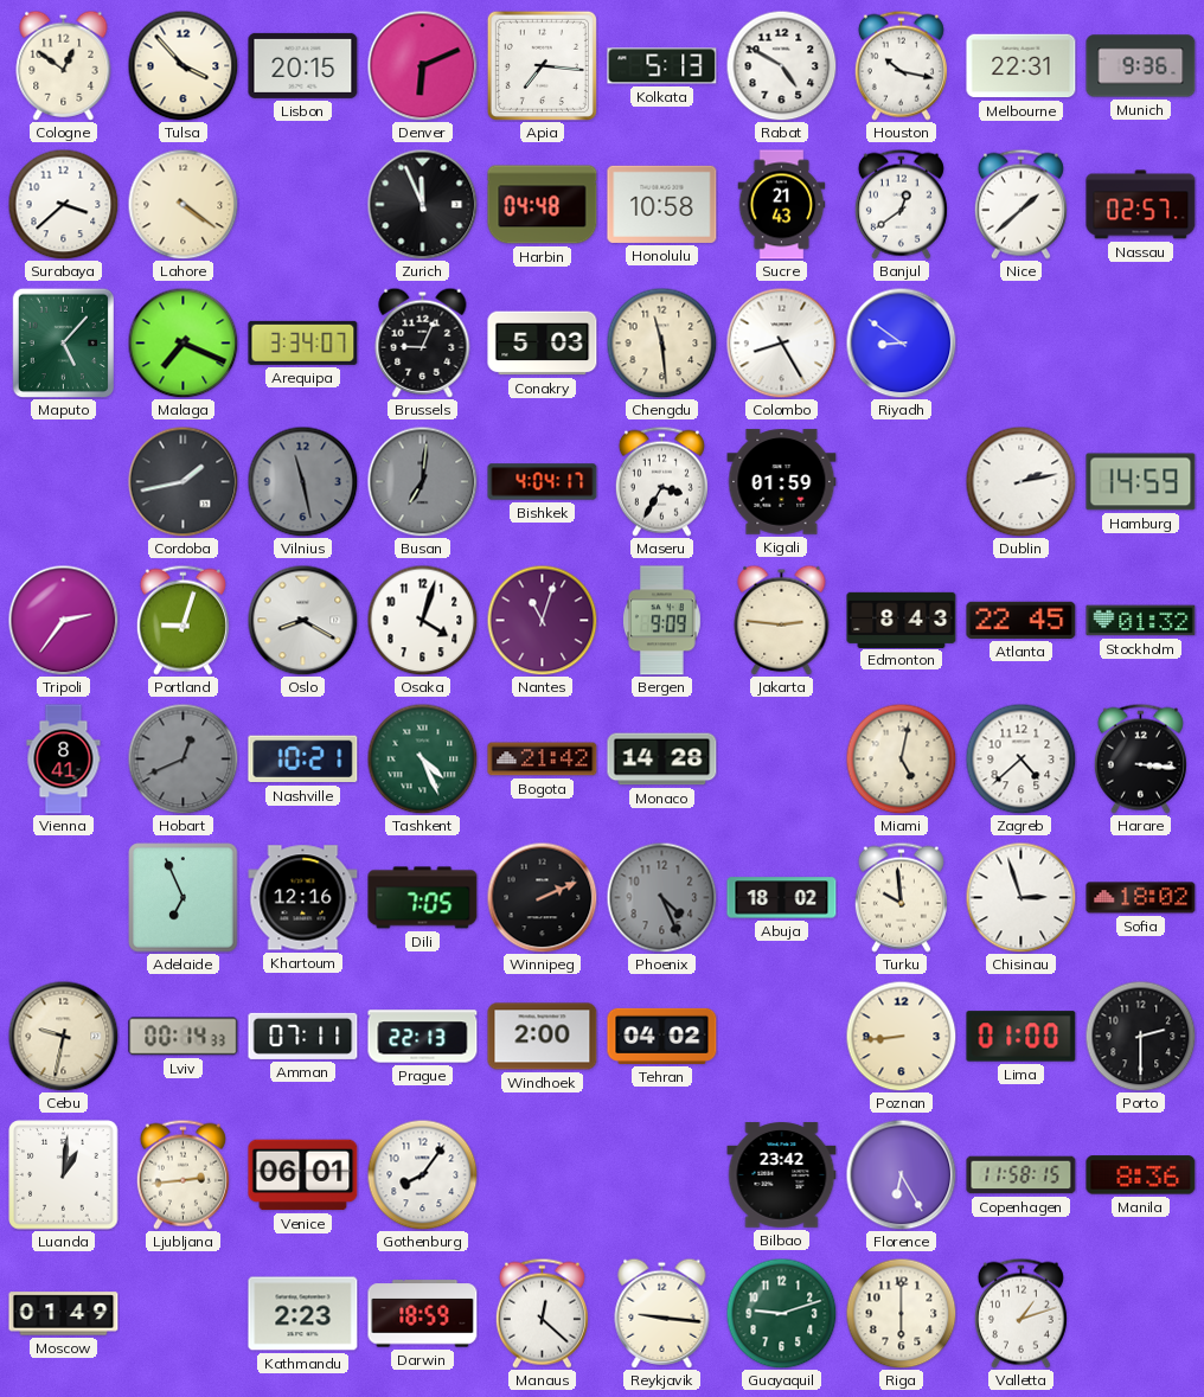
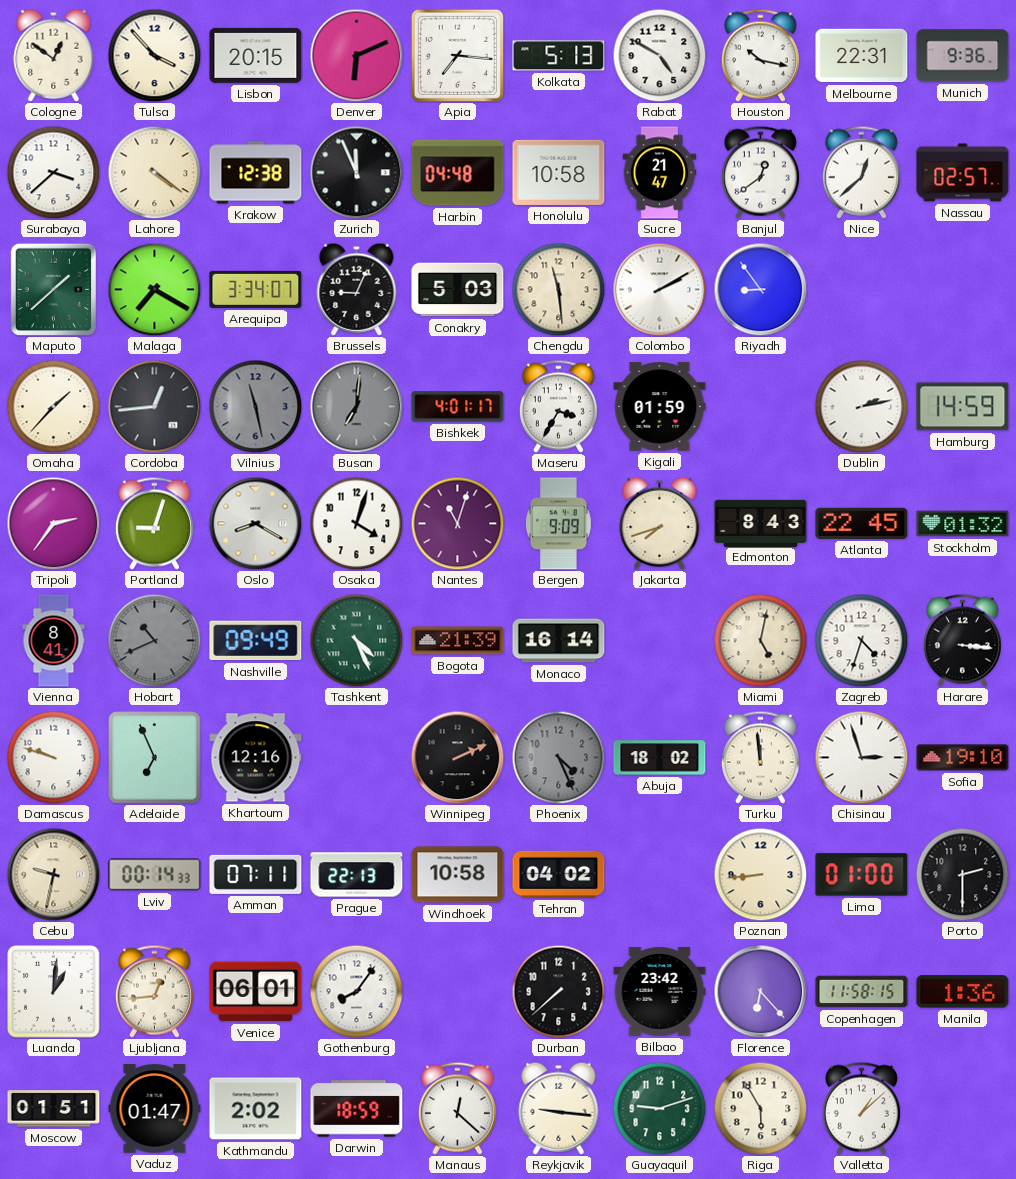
Krakow: none -> 12:38
Sucre: 21:43 -> 21:47
Nice: 1:38 -> 12:38
Maputo: 5:07 -> 1:38
Malaga: 7:19 -> 7:20
Colombo: 8:25 -> 2:10
Riyadh: 8:51 -> 8:54
Omaha: none -> 1:37
Cordoba: 1:43 -> 12:44
Bishkek: 4:04 -> 4:01
Jakarta: 2:46 -> 7:42
Hobart: 12:41 -> 10:41
Nashville: 10:21 -> 09:49
Bogota: 21:42 -> 21:39
Monaco: 14:28 -> 16:14
Zagreb: 4:38 -> 4:33
Damascus: none -> 9:48
Dili: 7:05 -> none
Turku: 9:59 -> 11:59
Sofia: 18:02 -> 19:10
Windhoek: 2:00 -> 10:58
Ljubljana: 2:44 -> 12:44
Durban: none -> 7:38
Florence: 6:25 -> 6:23
Manila: 8:36 -> 1:36
Moscow: 01:49 -> 01:51
Vaduz: none -> 01:47
Kathmandu: 2:23 -> 2:02
Riga: 6:00 -> 5:55
Valletta: 1:12 -> 1:08
